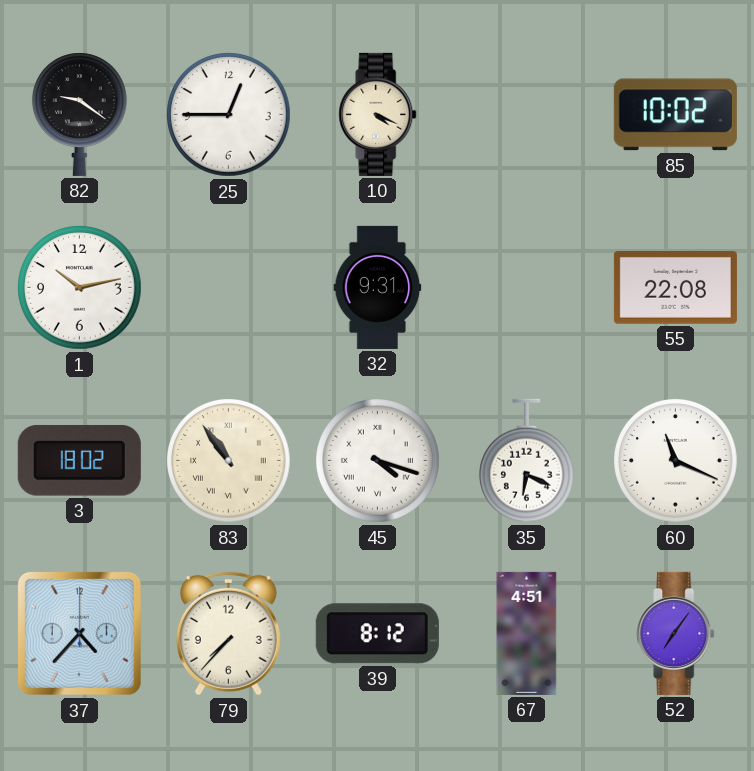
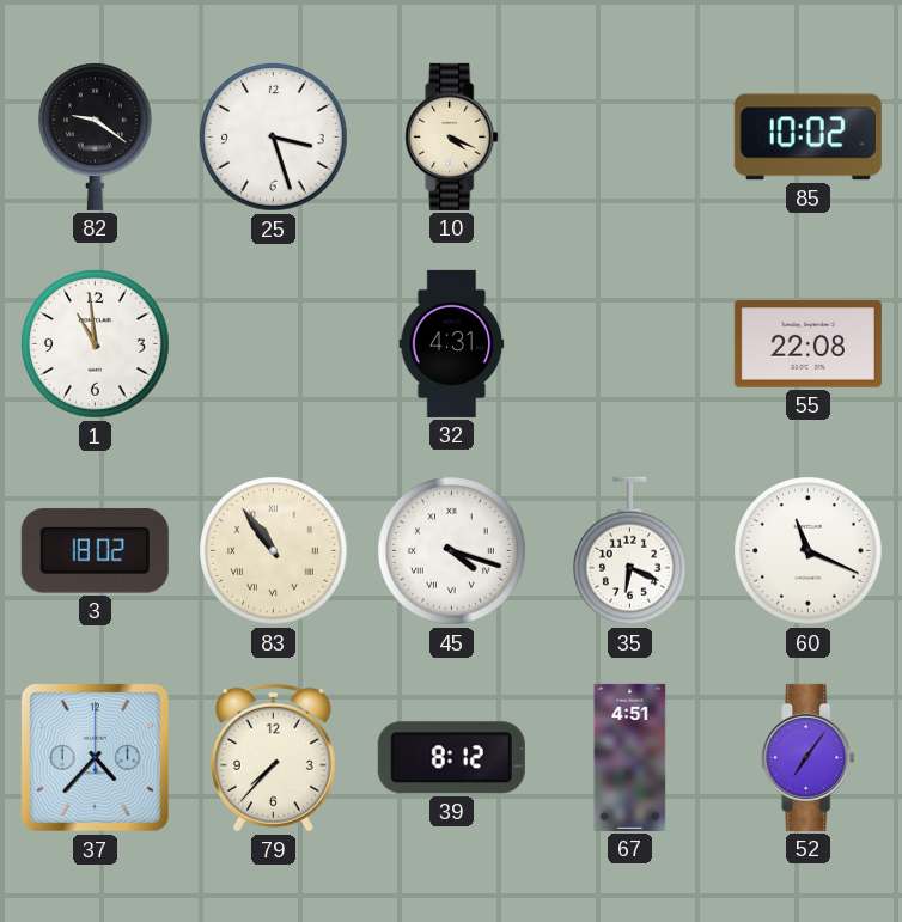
25: 12:45 -> 3:27
1: 10:13 -> 10:59
32: 9:31 -> 4:31
